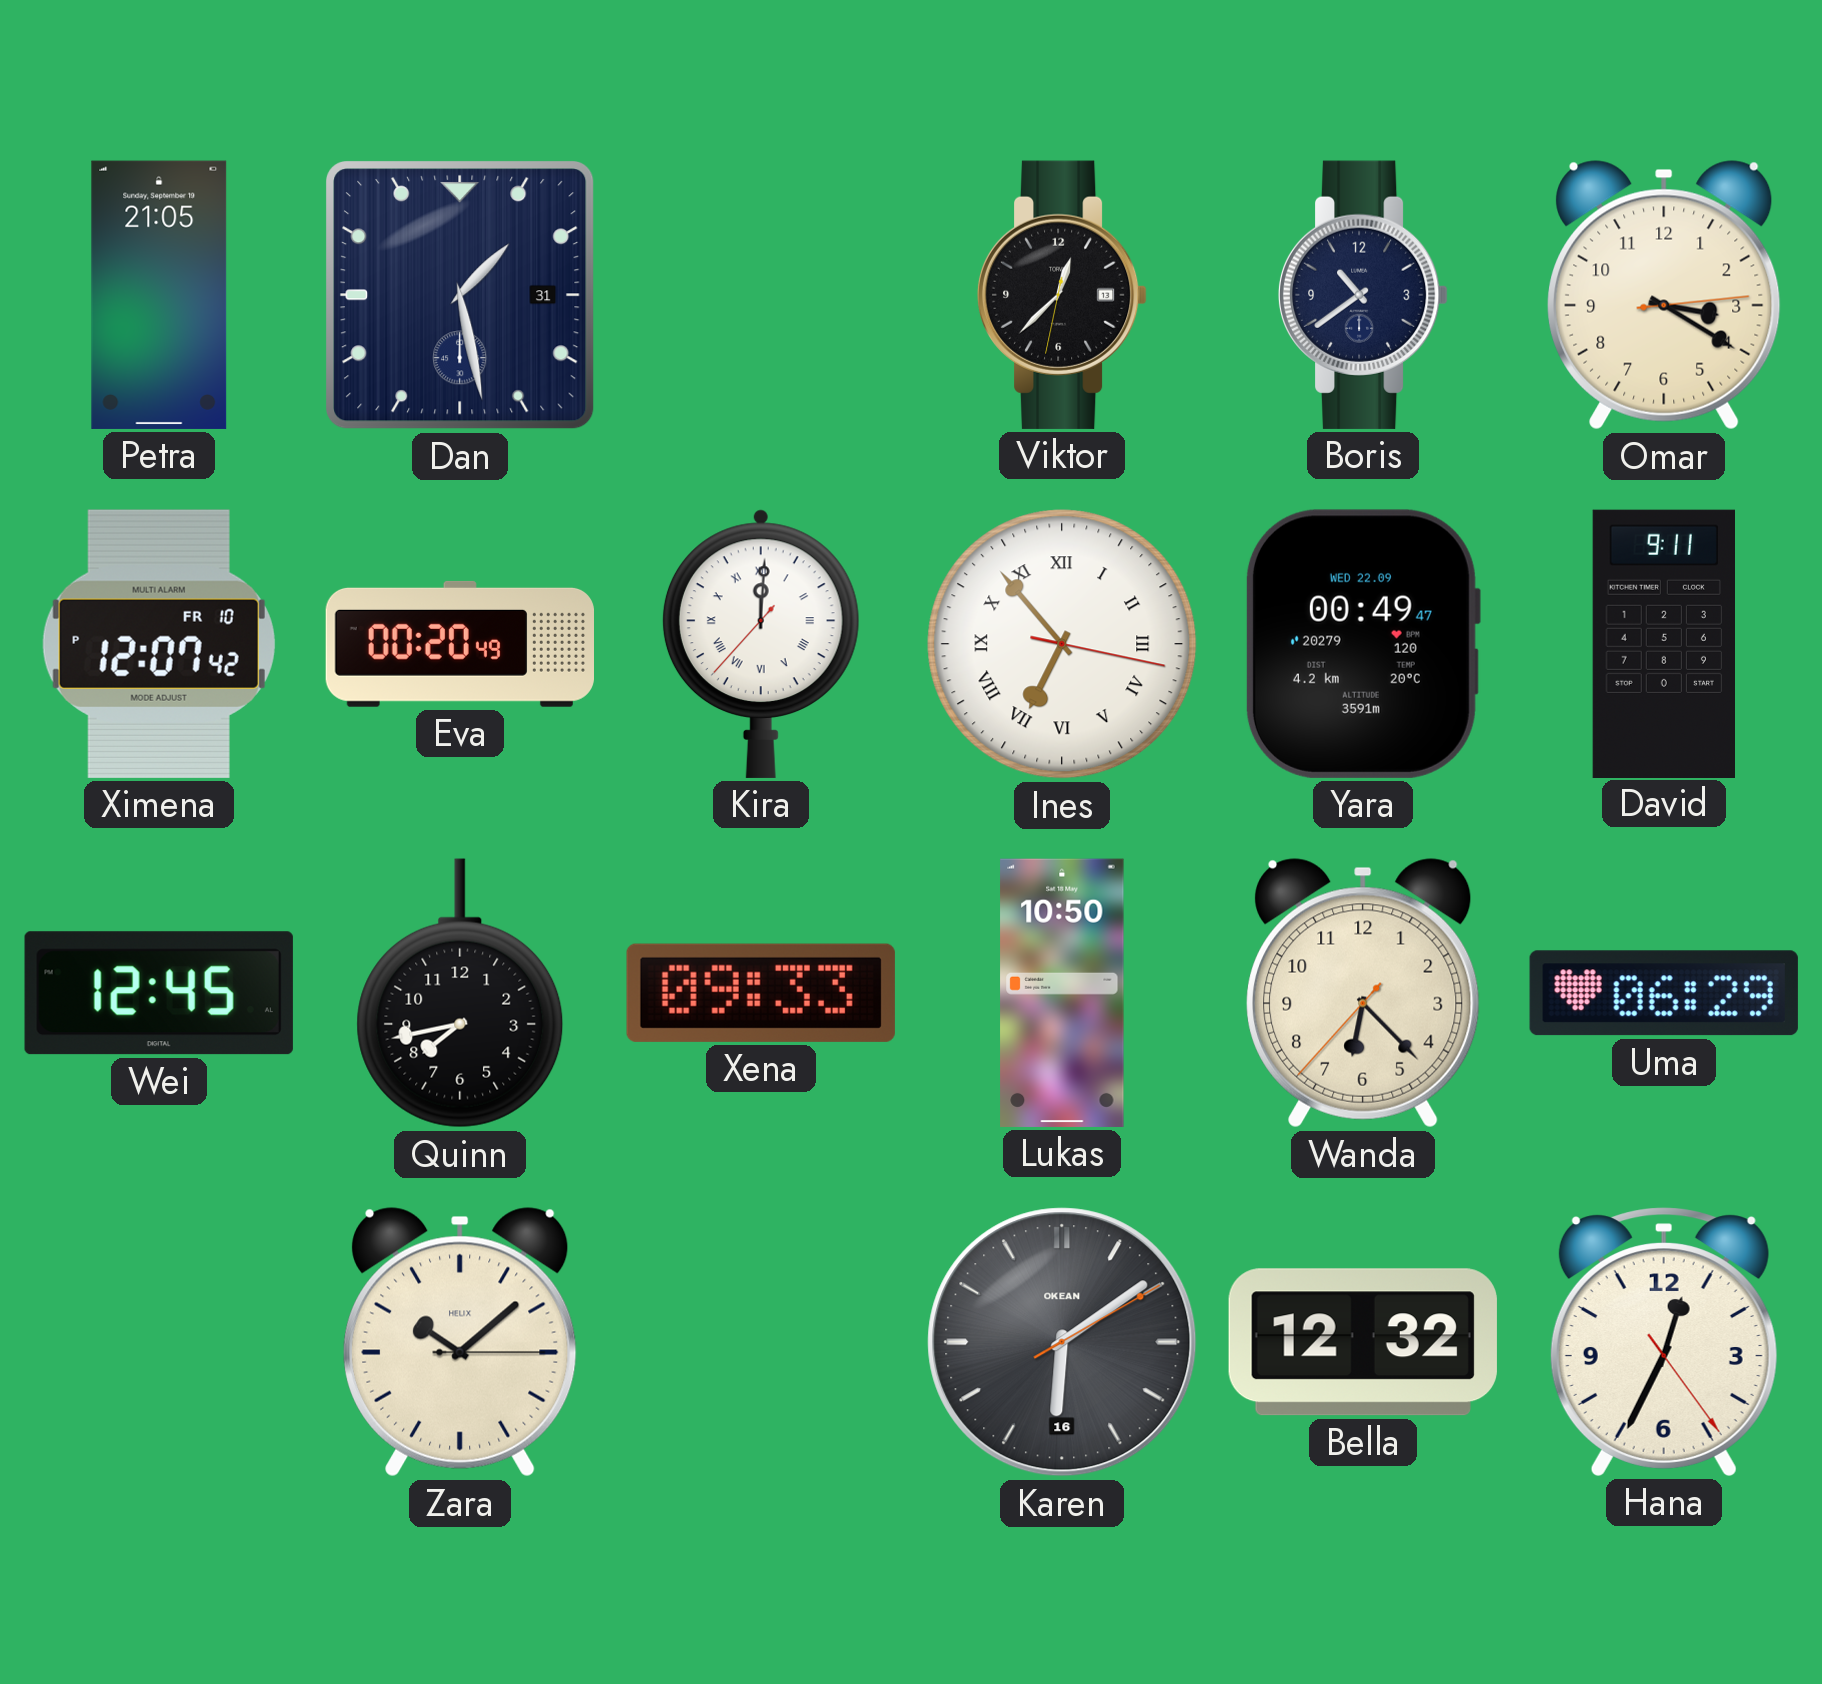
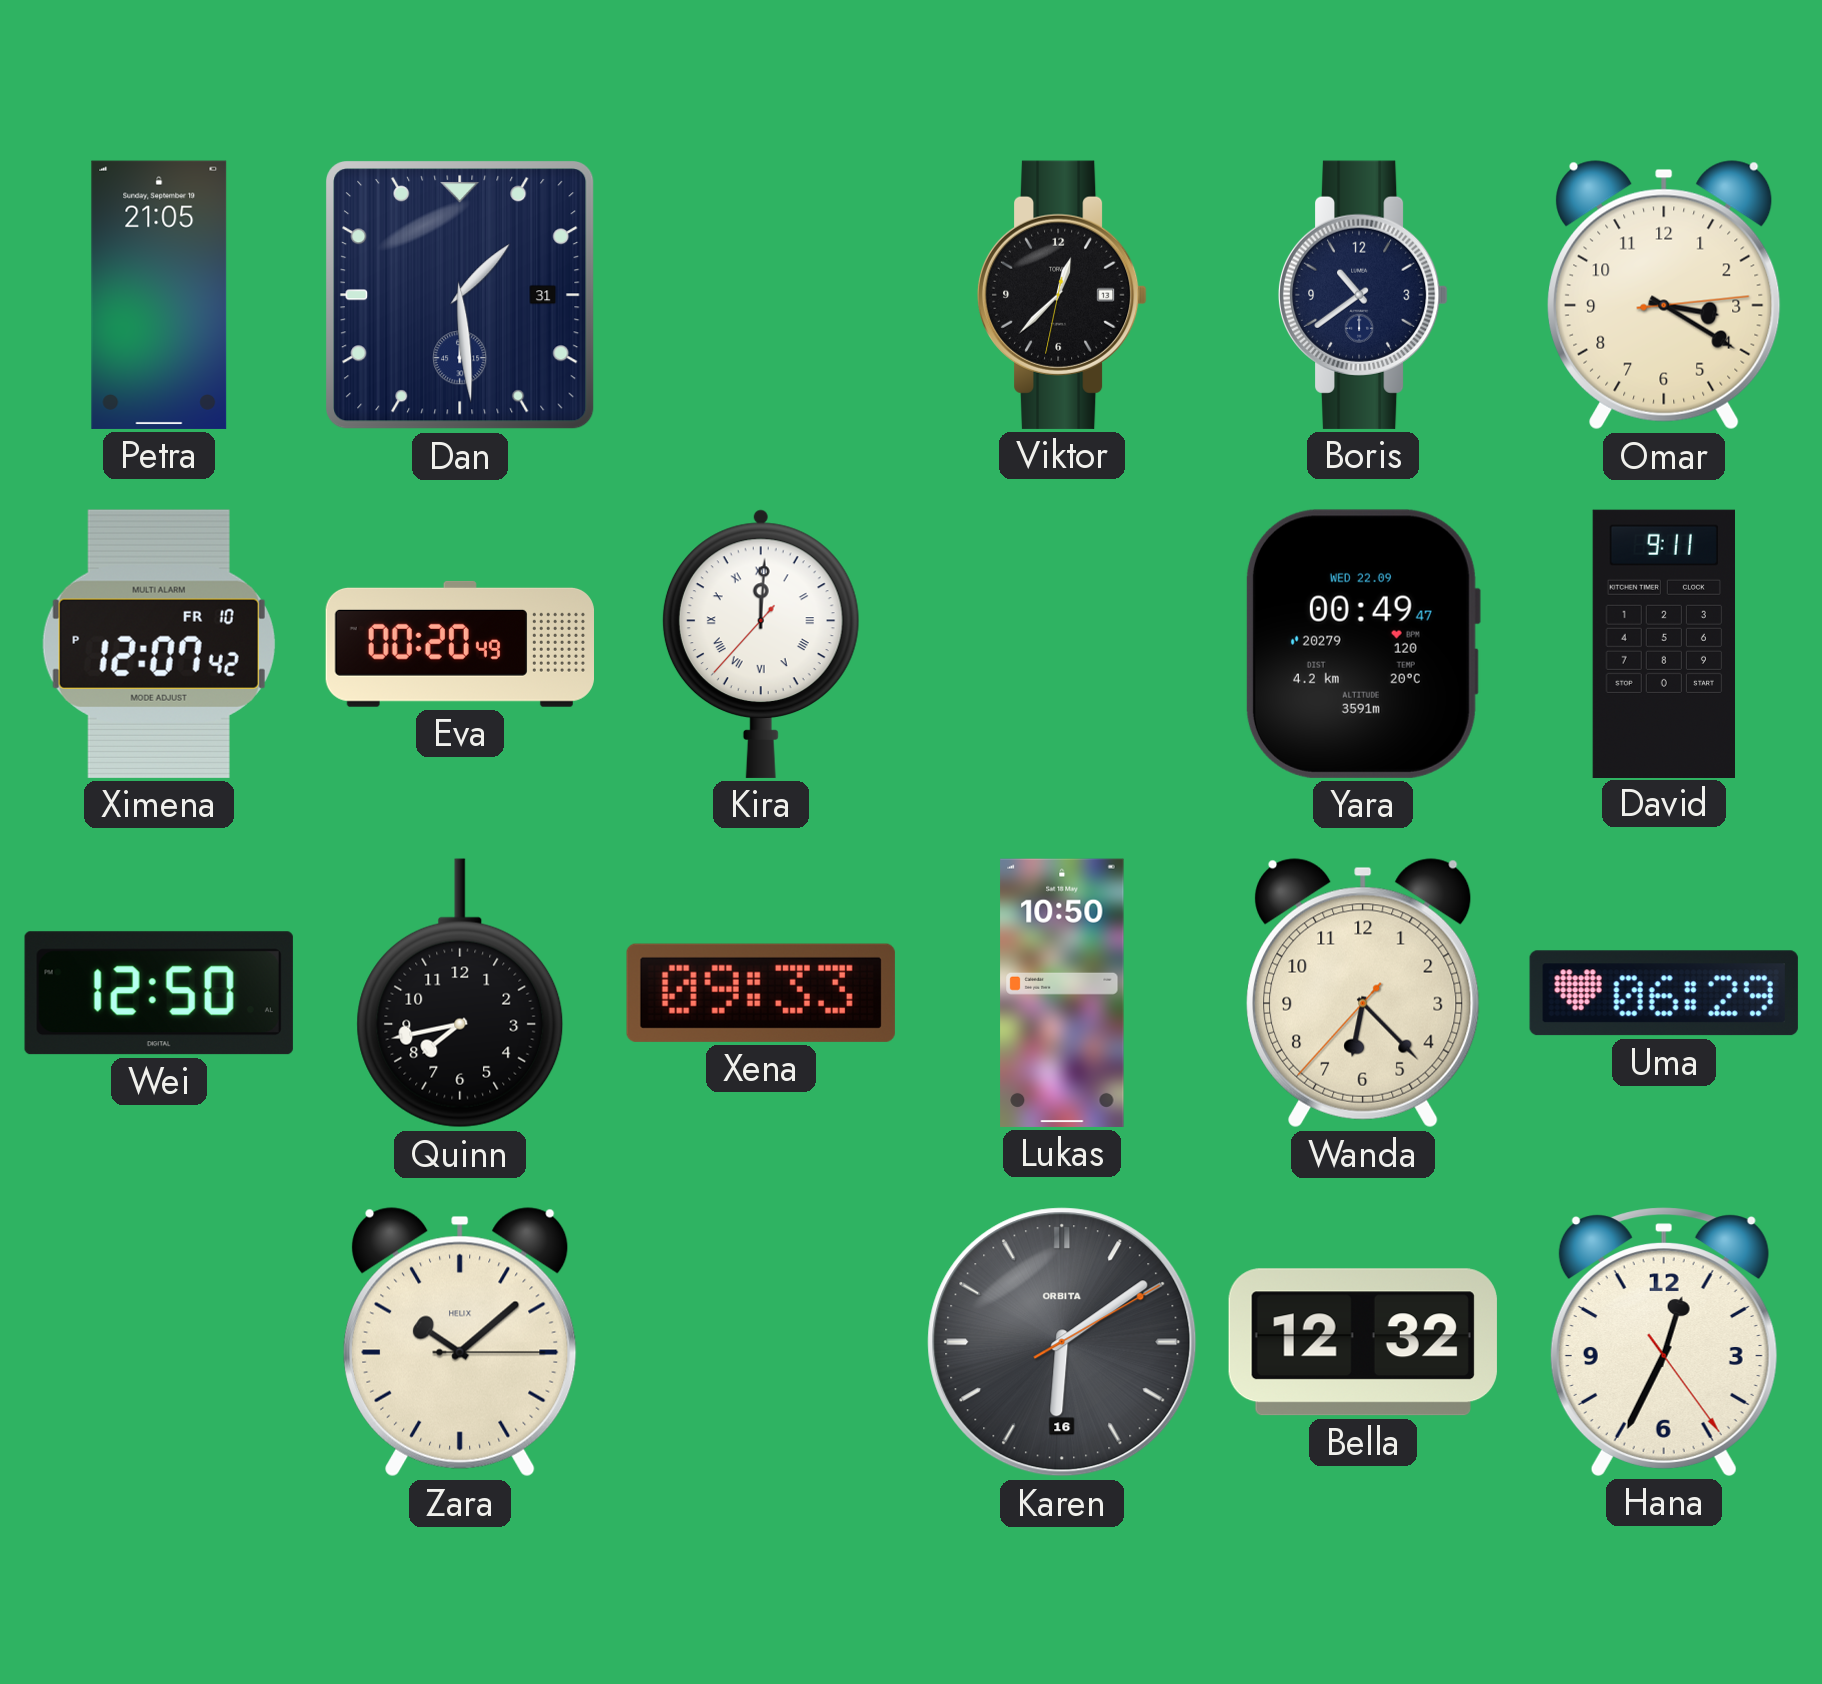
Dan: 1:28 -> 1:29
Ines: 6:53 -> none
Wei: 12:45 -> 12:50
Karen brand: OKEAN -> ORBITA
